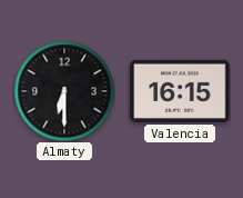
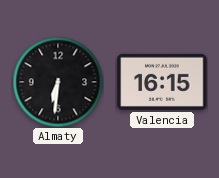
Almaty: 6:30 -> 6:31
